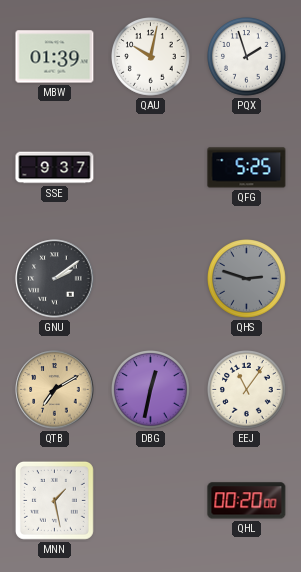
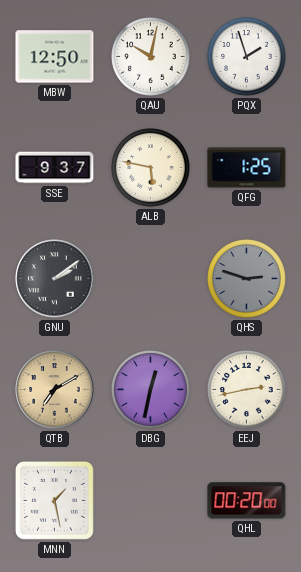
MBW: 01:39 -> 12:50
ALB: none -> 5:47
QFG: 5:25 -> 1:25
EEJ: 11:06 -> 2:43
